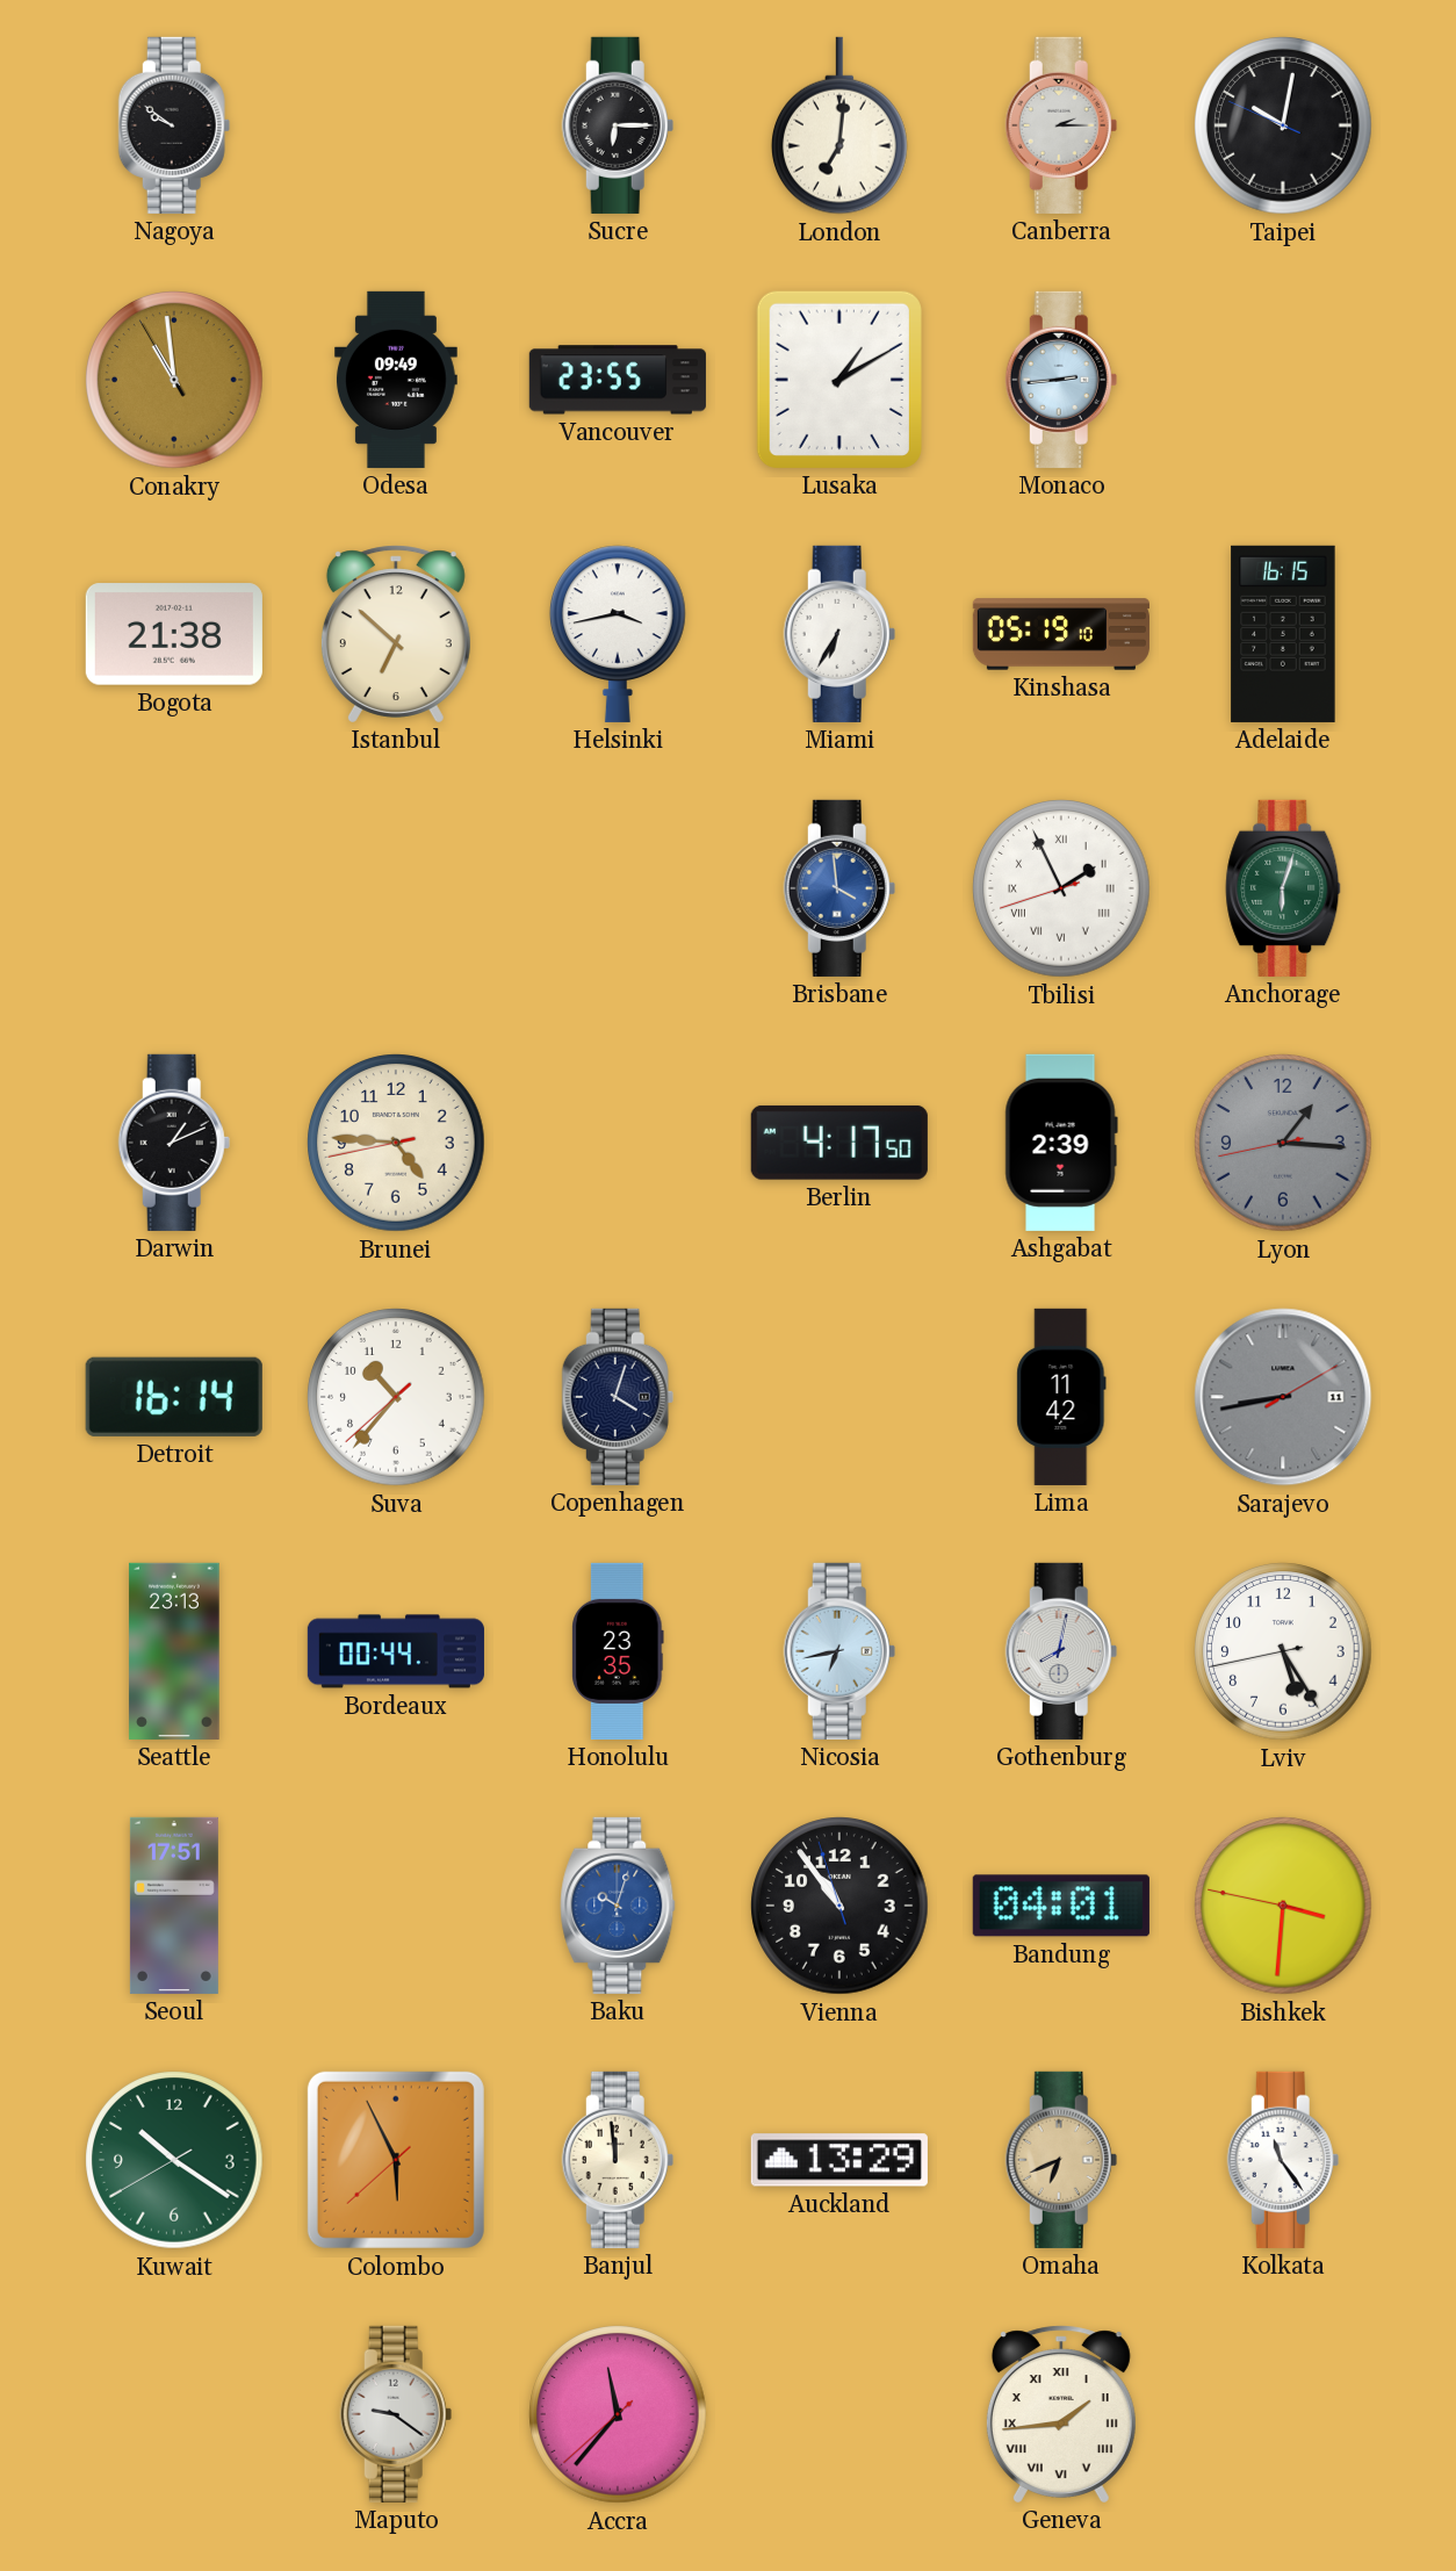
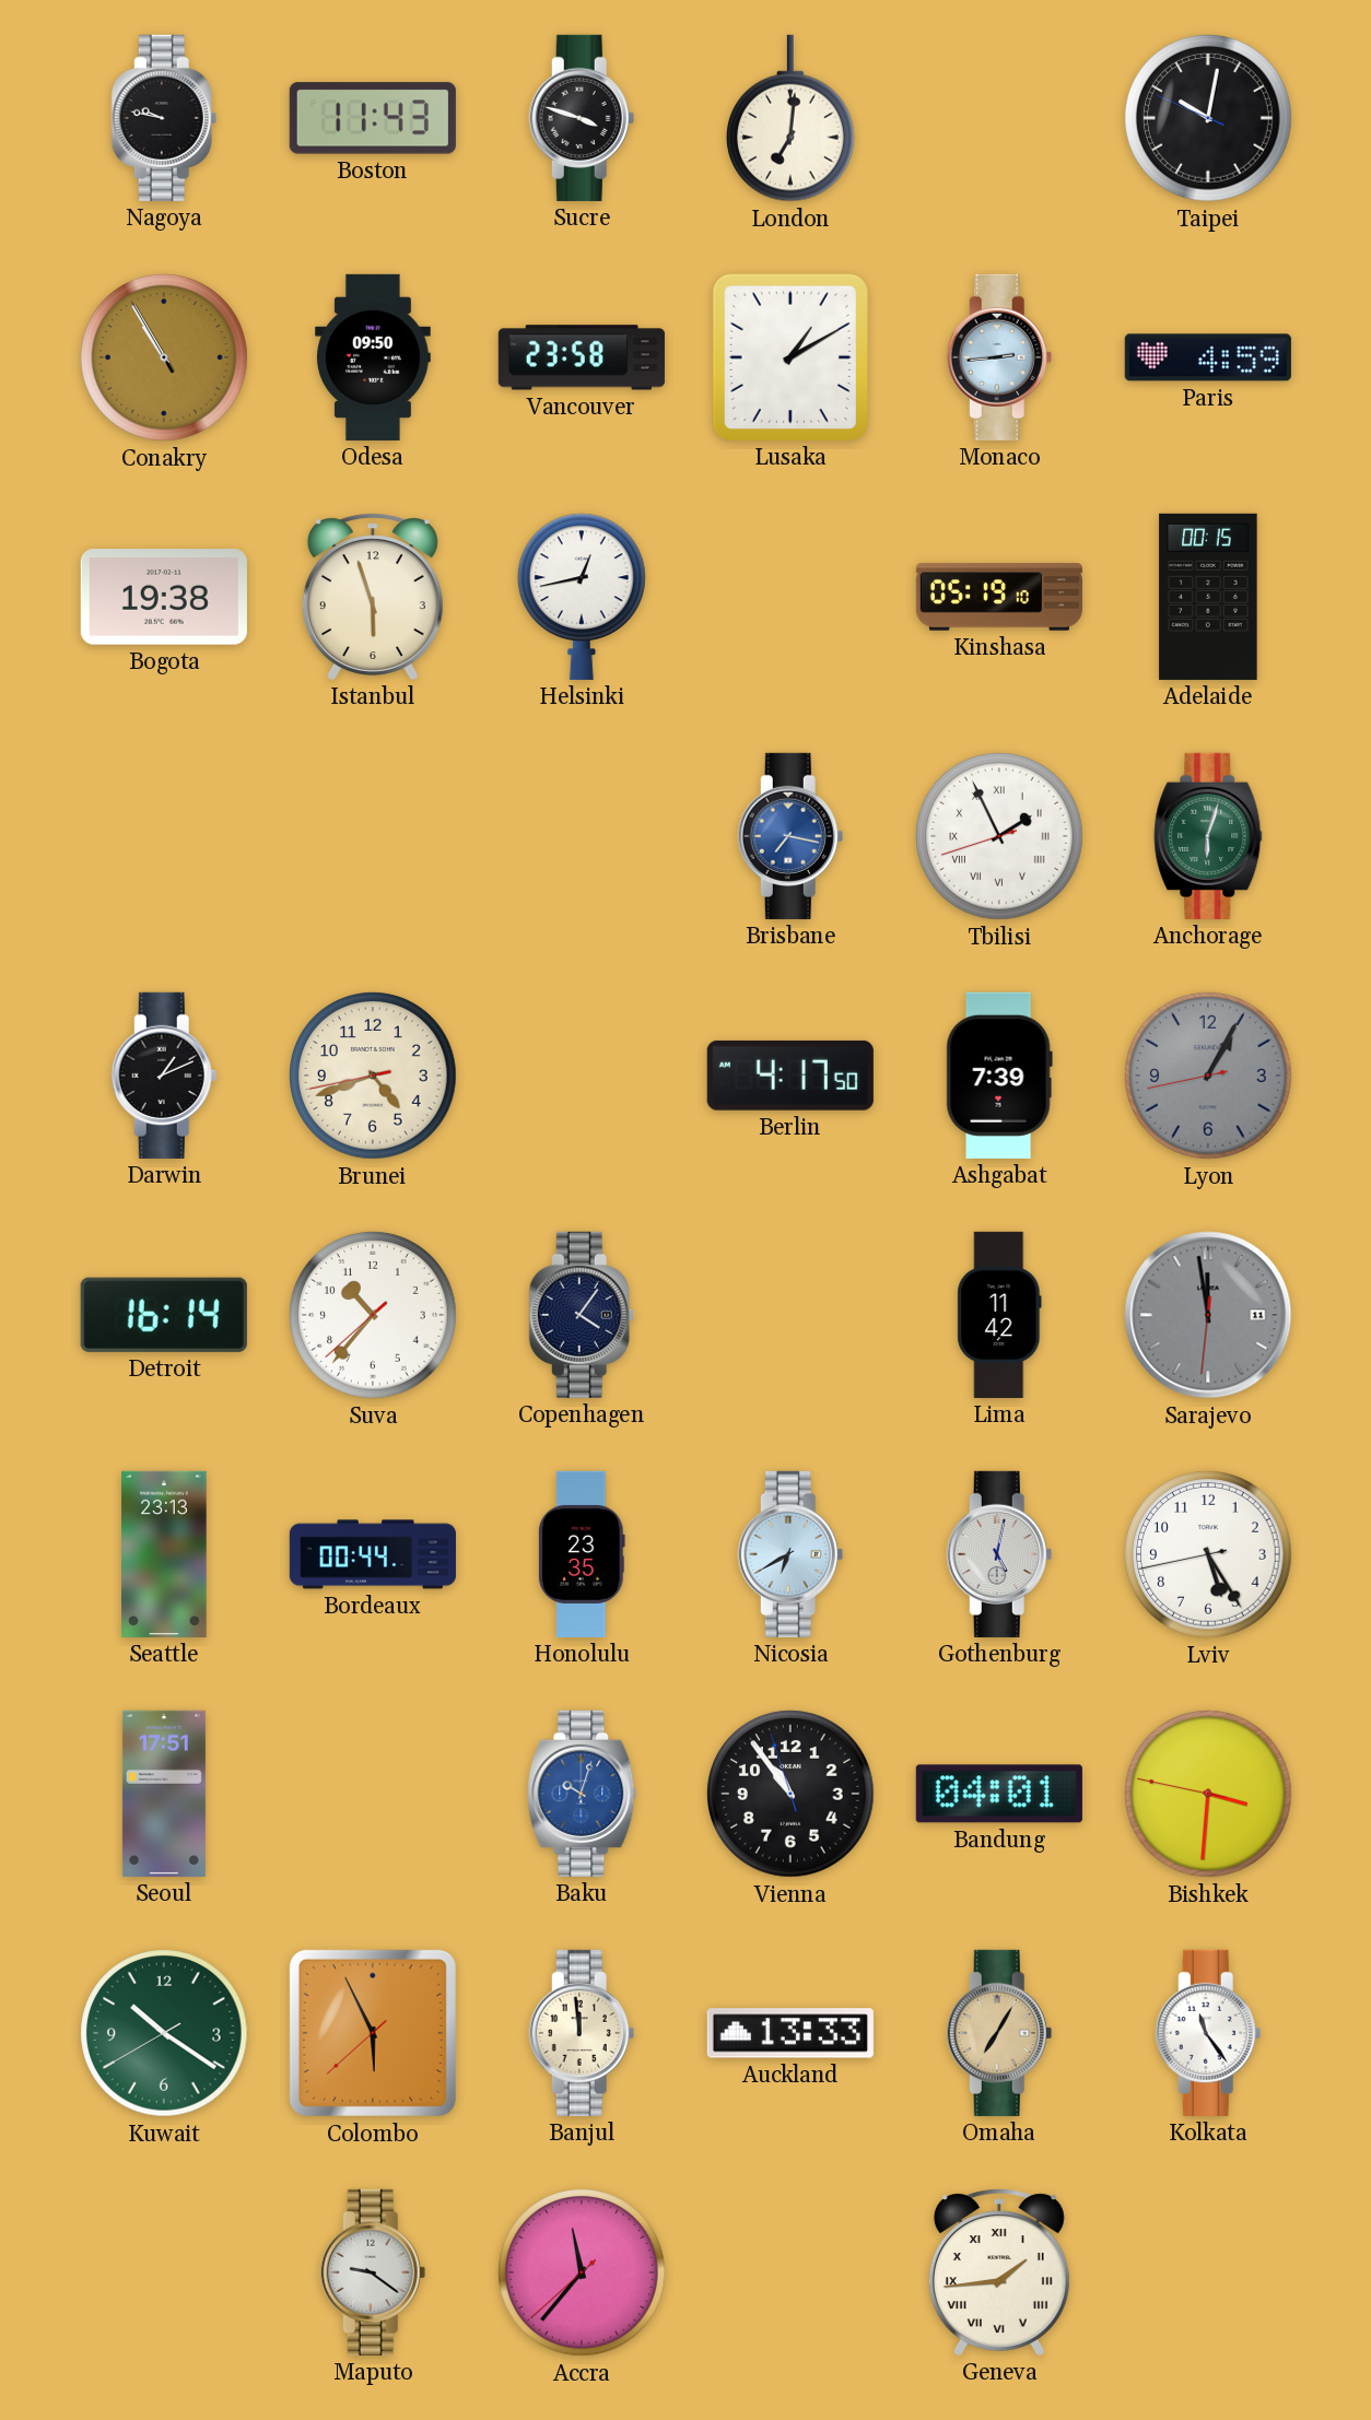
Nagoya: 9:51 -> 9:47
Boston: none -> 11:43
Sucre: 6:15 -> 3:48
Canberra: 2:15 -> none
Conakry: 10:58 -> 10:54
Odesa: 09:49 -> 09:50
Vancouver: 23:55 -> 23:58
Paris: none -> 4:59
Bogota: 21:38 -> 19:38
Istanbul: 6:52 -> 5:57
Helsinki: 3:43 -> 12:43
Miami: 6:35 -> none
Adelaide: 16:15 -> 00:15
Brisbane: 3:59 -> 7:17
Brunei: 4:45 -> 4:41
Ashgabat: 2:39 -> 7:39
Lyon: 1:15 -> 1:04
Copenhagen: 4:03 -> 4:06
Sarajevo: 8:43 -> 11:58
Nicosia: 6:43 -> 6:40
Gothenburg: 8:02 -> 5:02
Auckland: 13:29 -> 13:33
Omaha: 6:41 -> 7:05
